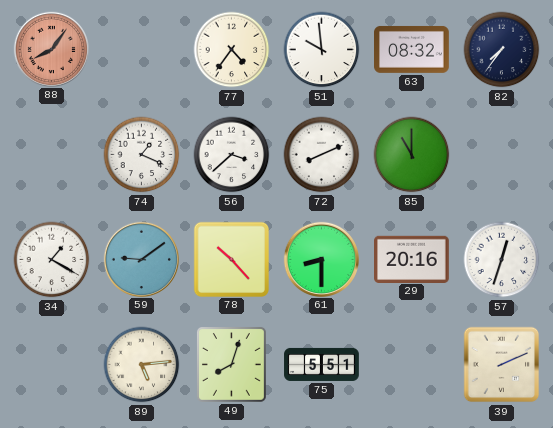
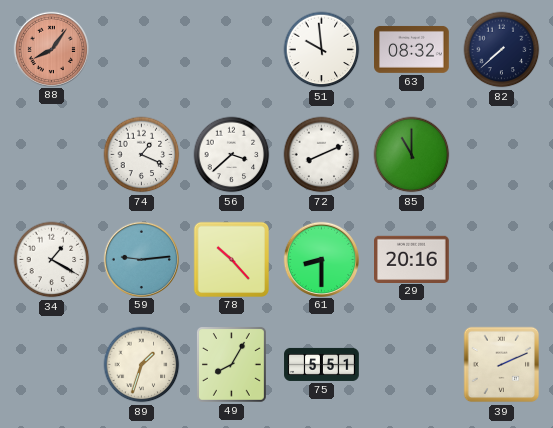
77: 4:36 -> none
82: 7:36 -> 7:38
59: 9:09 -> 9:14
57: 12:33 -> none
89: 5:14 -> 1:33
49: 8:03 -> 8:05
